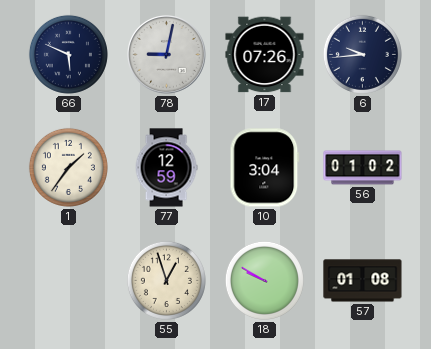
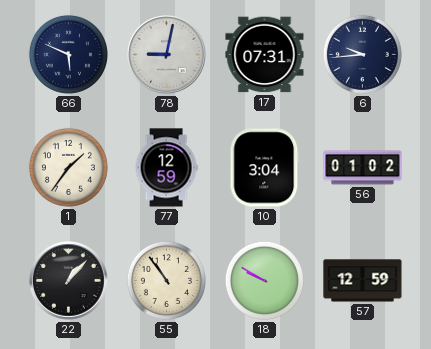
17: 07:26 -> 07:31
22: none -> 1:07
55: 12:57 -> 10:54
57: 01:08 -> 12:59
